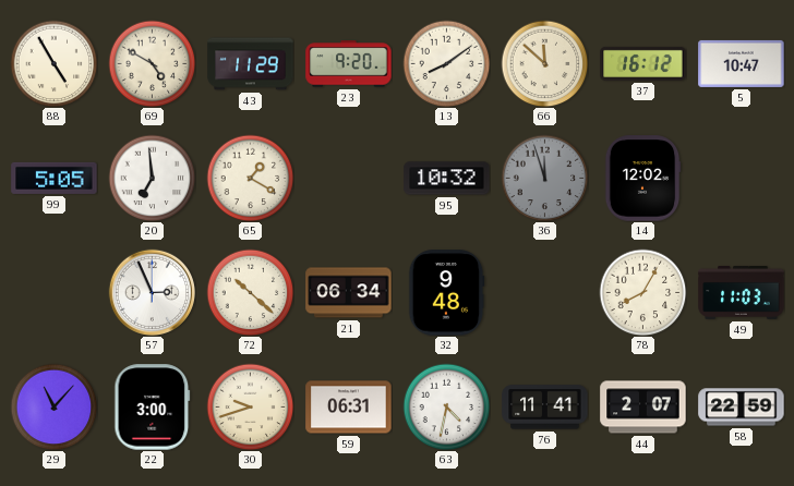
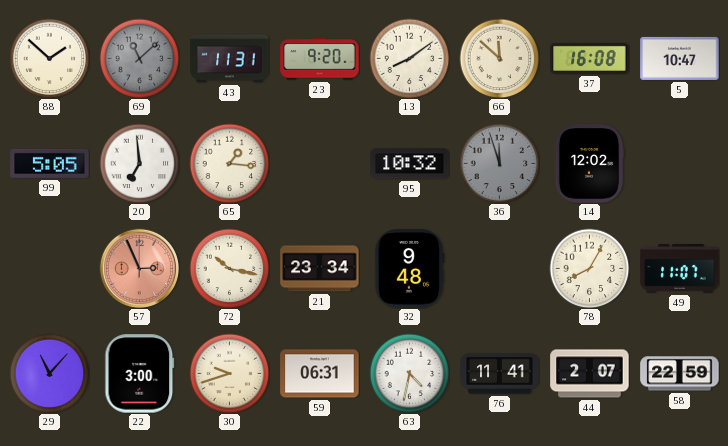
88: 4:55 -> 1:52
69: 4:50 -> 11:08
69 dial: cream -> grey
43: 11:29 -> 11:31
37: 16:12 -> 16:08
65: 1:20 -> 1:16
57 dial: white -> salmon
72: 10:22 -> 10:17
21: 06:34 -> 23:34
49: 11:03 -> 11:07
